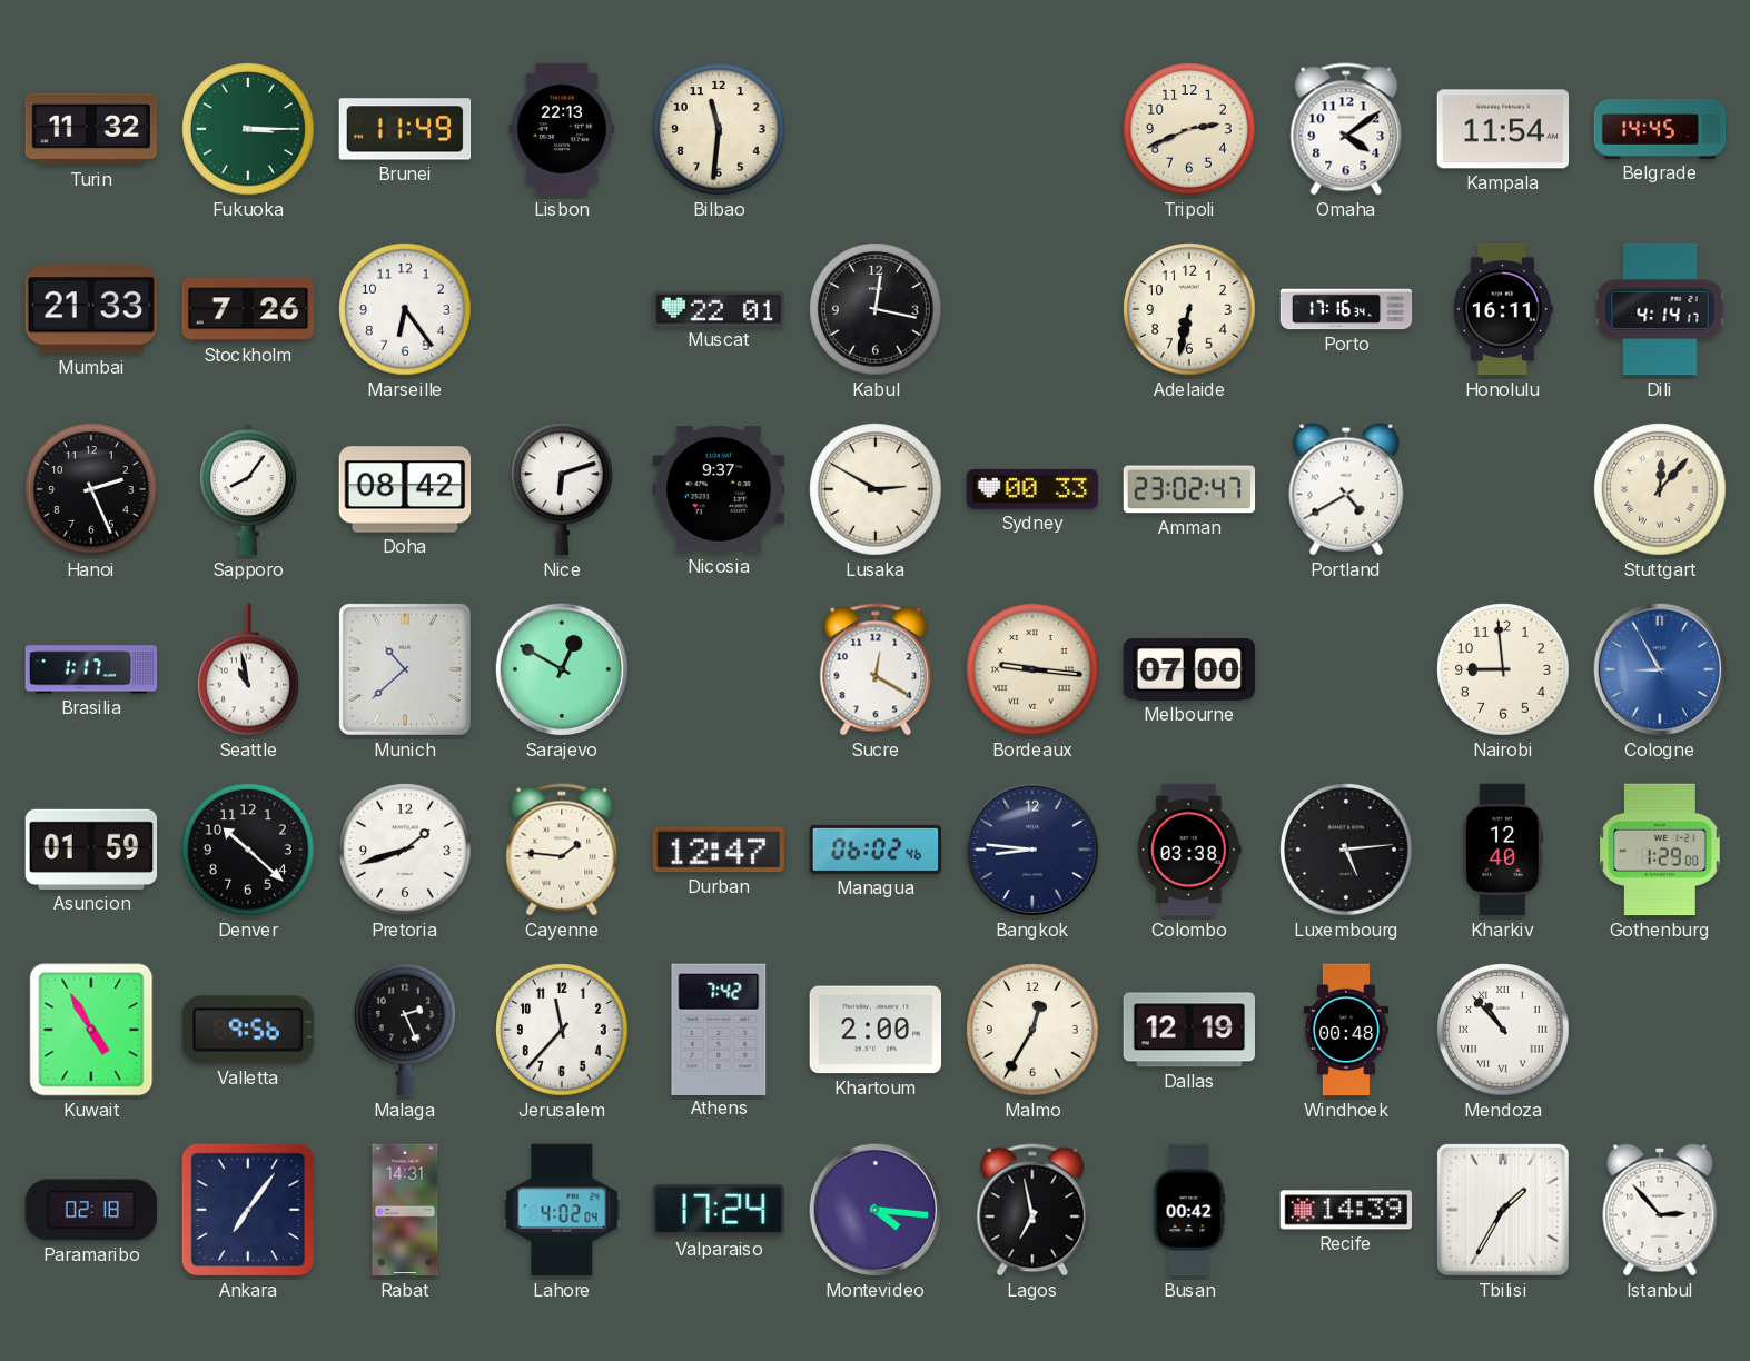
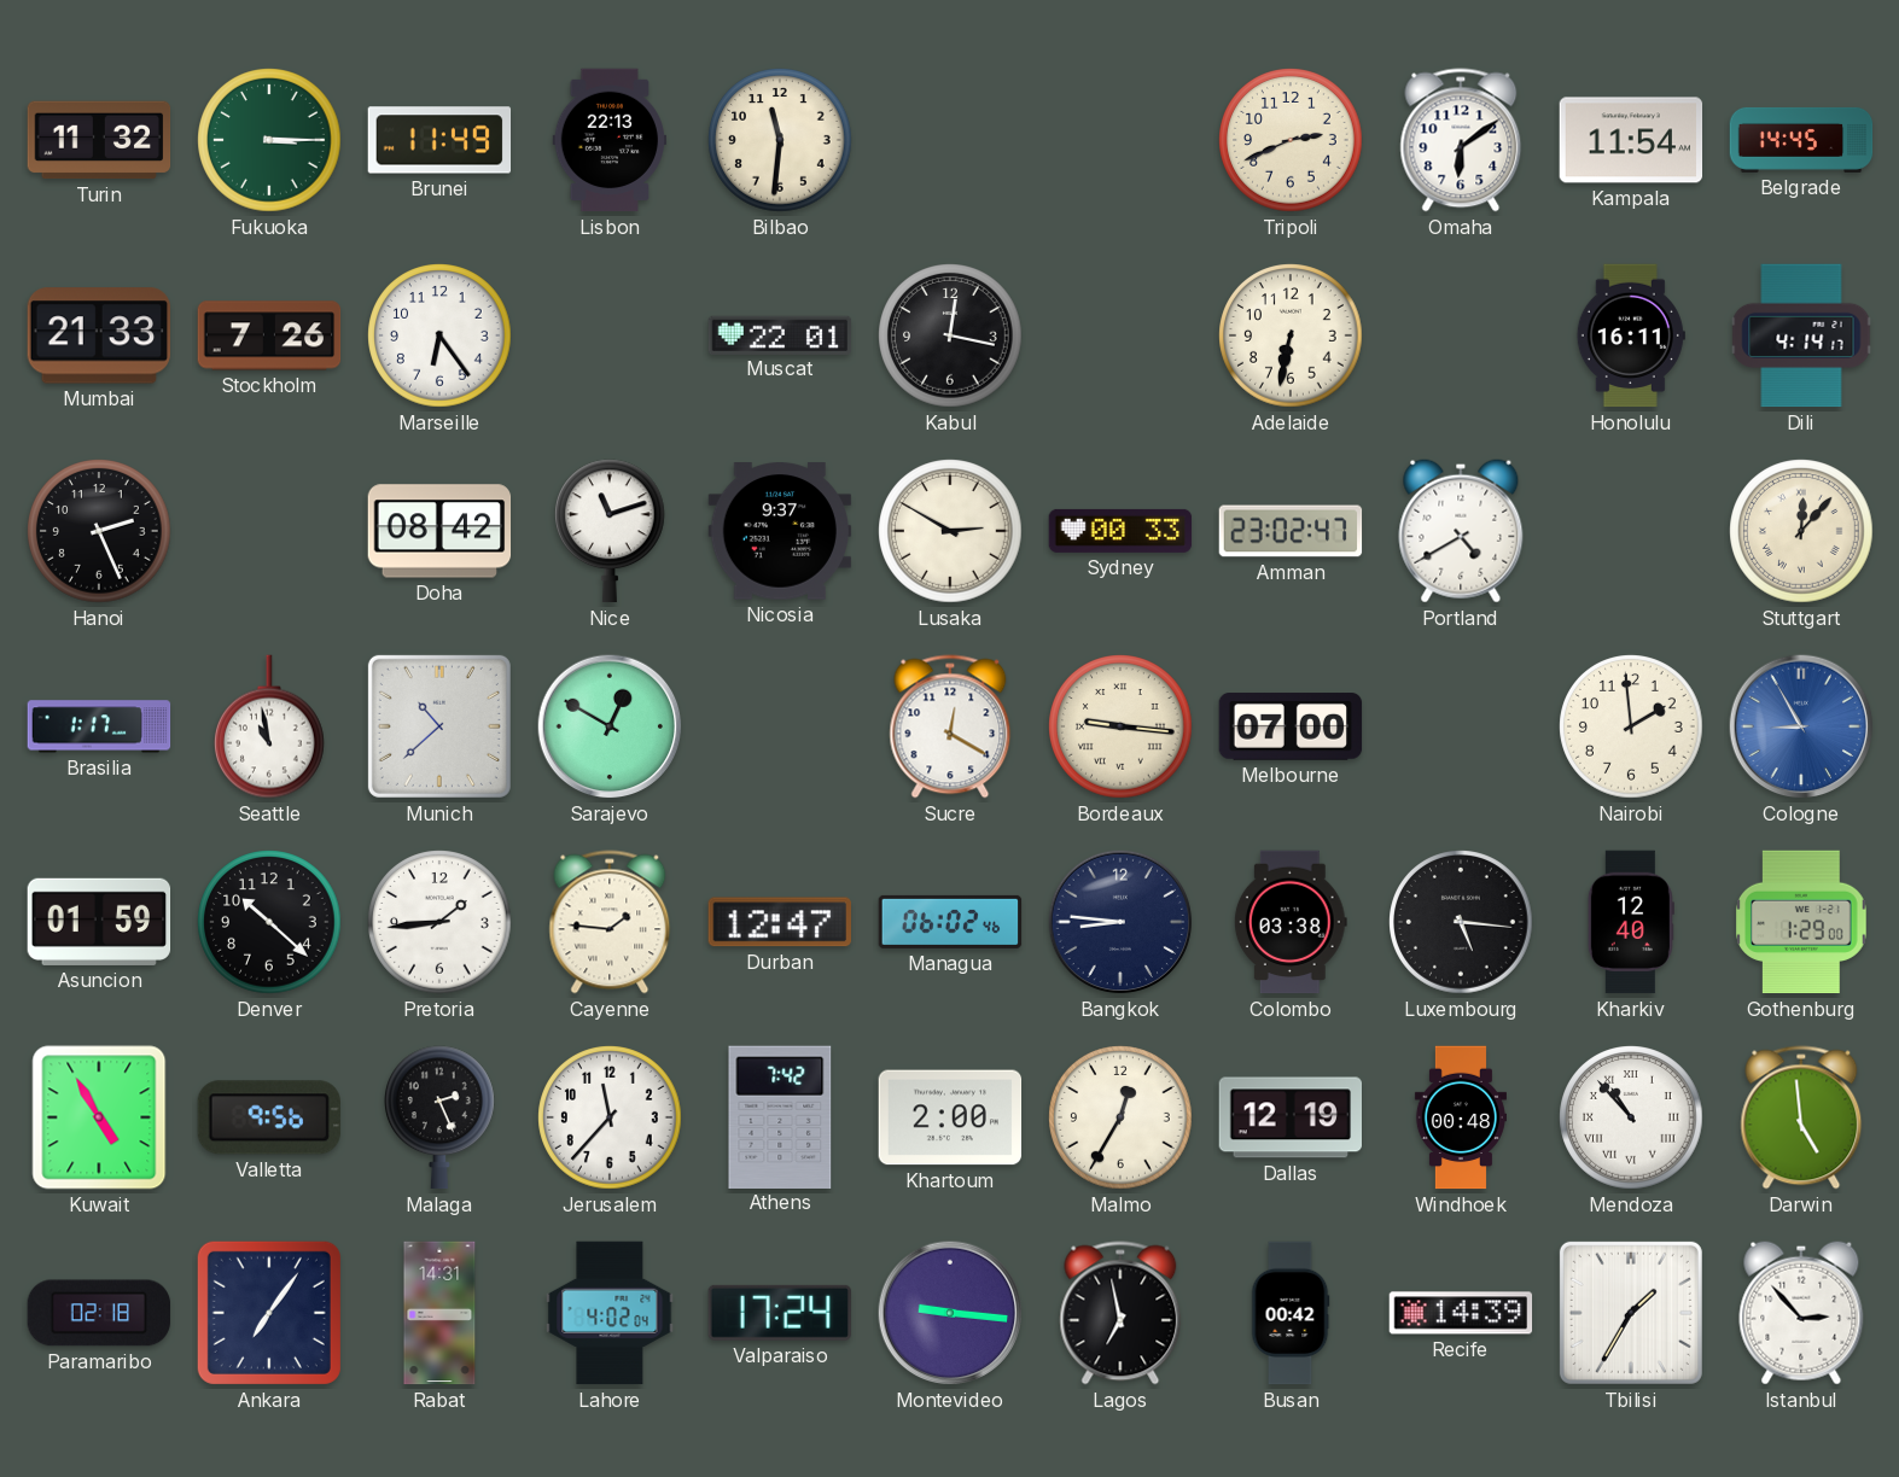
Omaha: 4:09 -> 6:09
Porto: 17:16 -> none
Sapporo: 8:06 -> none
Nice: 6:12 -> 11:12
Nairobi: 8:59 -> 1:59
Pretoria: 1:42 -> 1:44
Luxembourg: 5:14 -> 5:16
Darwin: none -> 4:59
Montevideo: 4:16 -> 9:16
